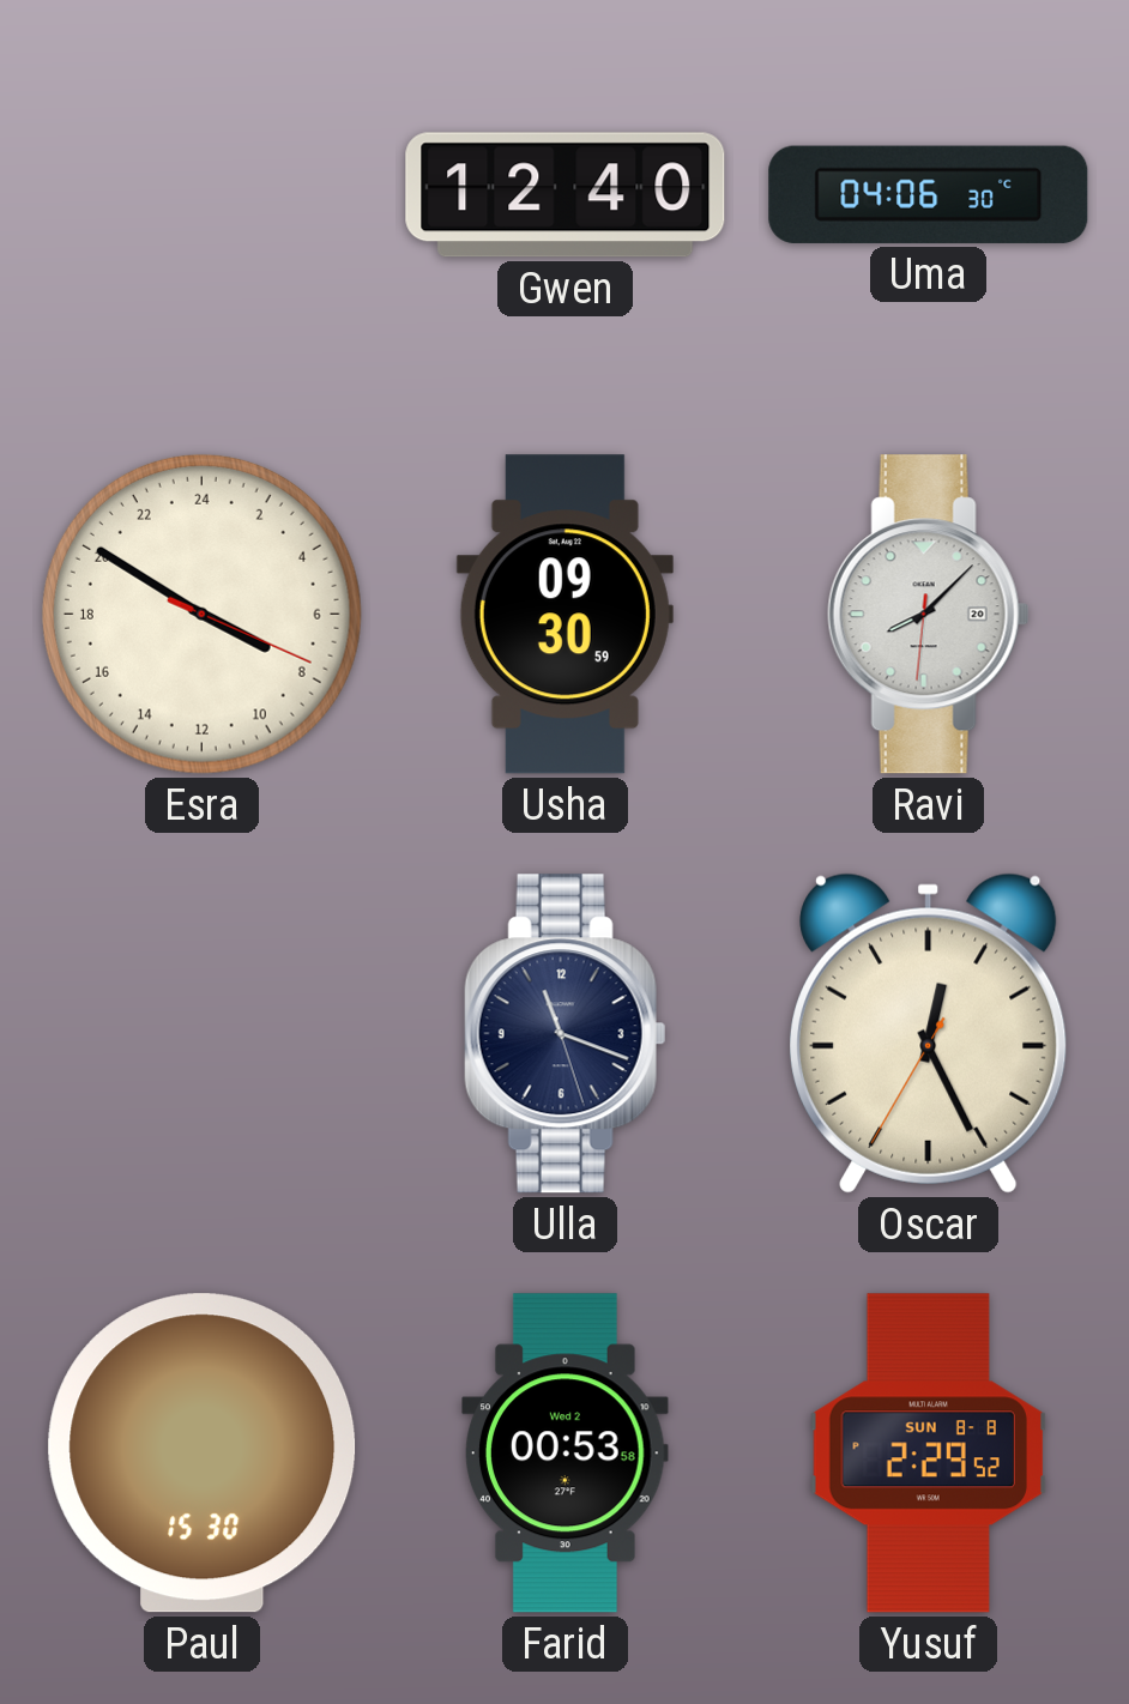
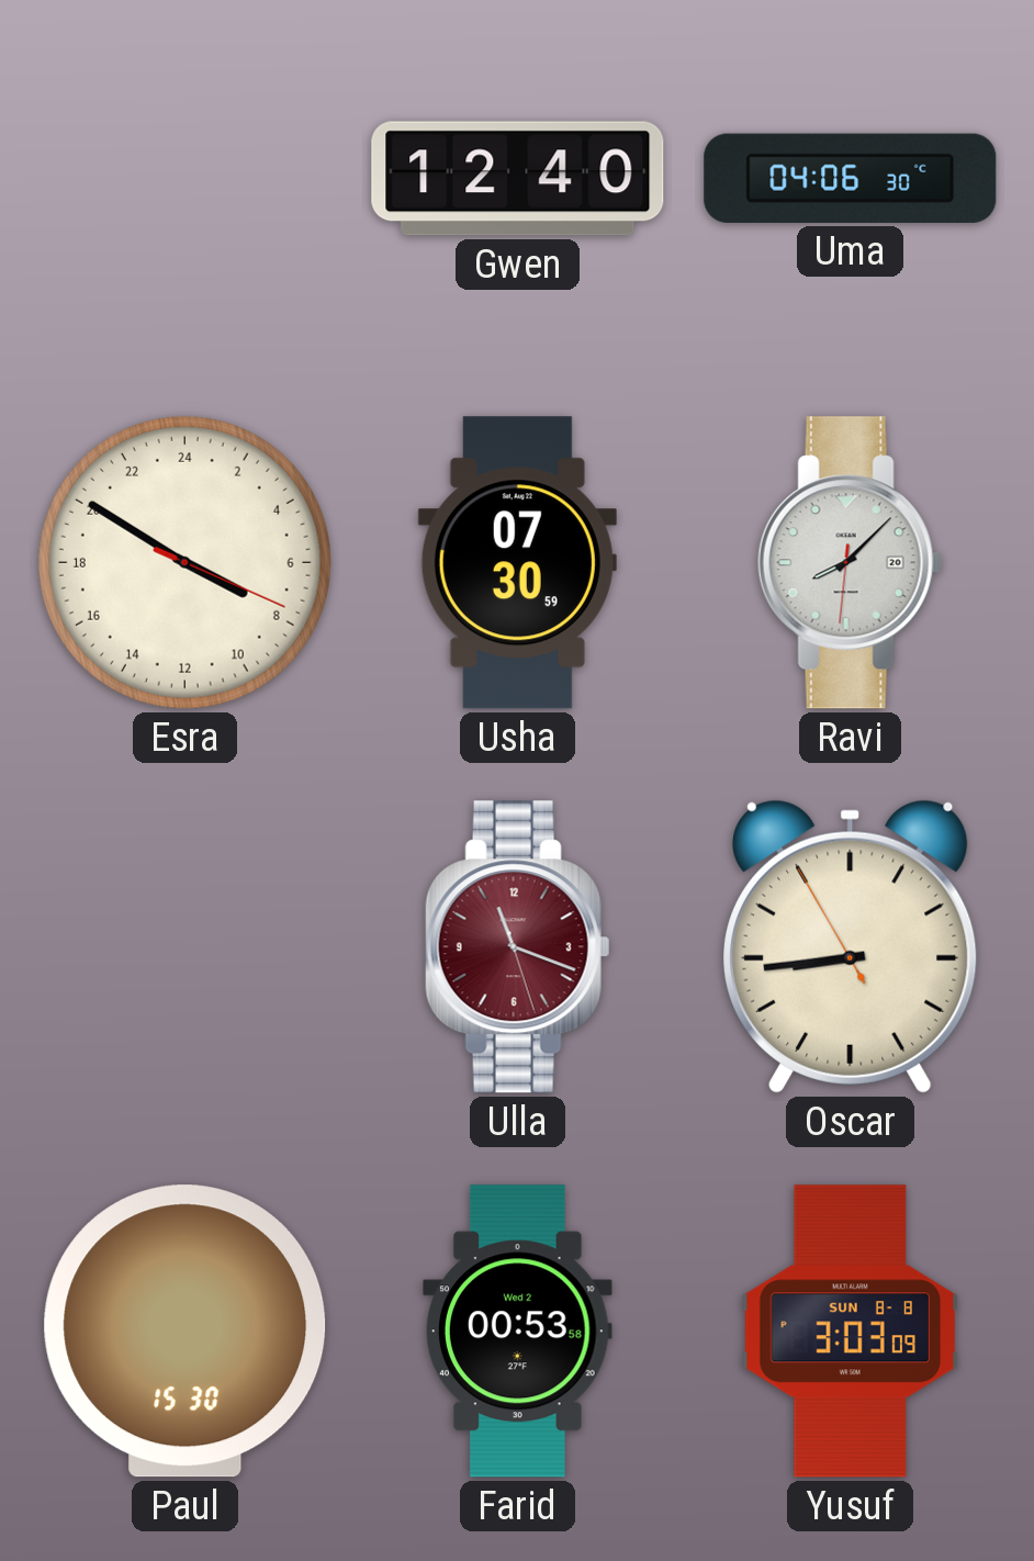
Usha: 09:30 -> 07:30
Ulla dial: navy -> burgundy
Oscar: 12:25 -> 8:43
Yusuf: 2:29 -> 3:03
